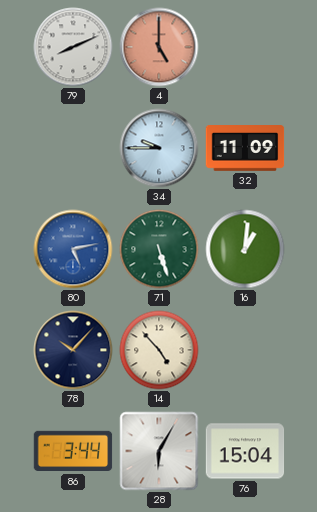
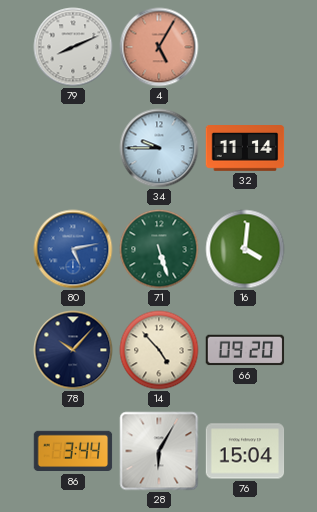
4: 5:00 -> 5:05
32: 11:09 -> 11:14
16: 1:01 -> 4:01
66: none -> 09:20
